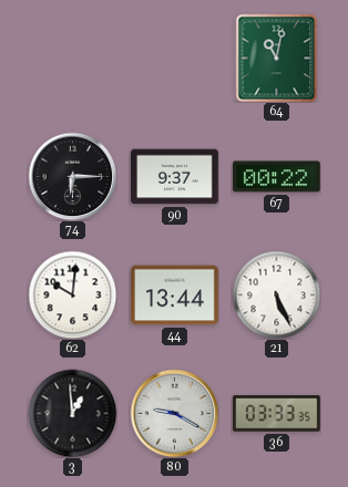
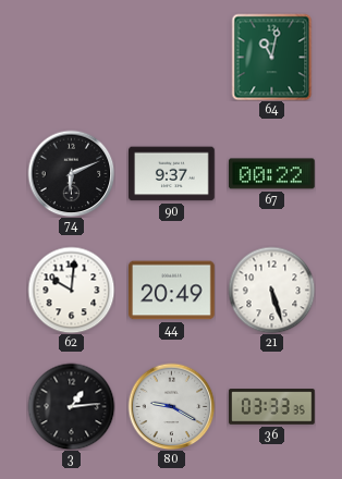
74: 6:15 -> 6:11
44: 13:44 -> 20:49
21: 5:26 -> 5:27
3: 12:59 -> 1:14
